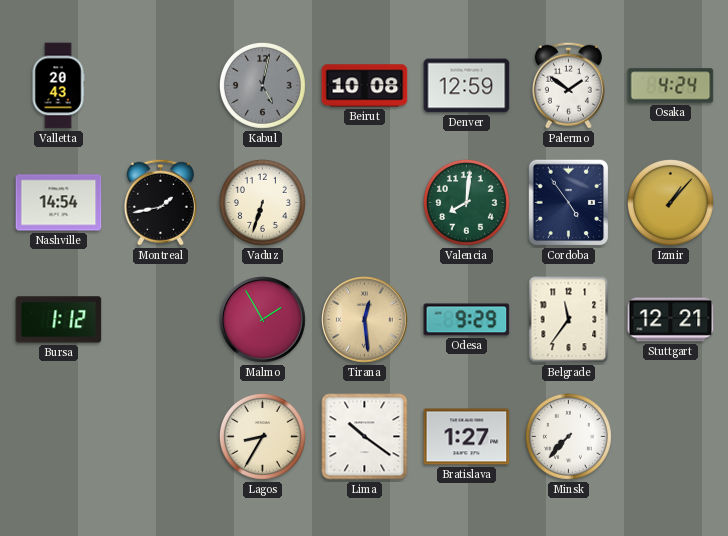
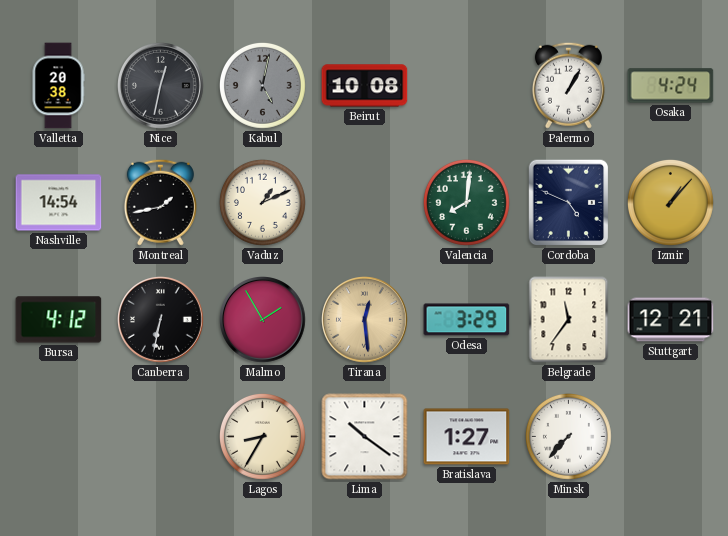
Valletta: 20:43 -> 20:38
Nice: none -> 12:32
Denver: 12:59 -> none
Palermo: 1:51 -> 1:05
Vaduz: 6:33 -> 1:11
Cordoba: 4:54 -> 4:49
Bursa: 1:12 -> 4:12
Canberra: none -> 6:32
Odesa: 9:29 -> 3:29
